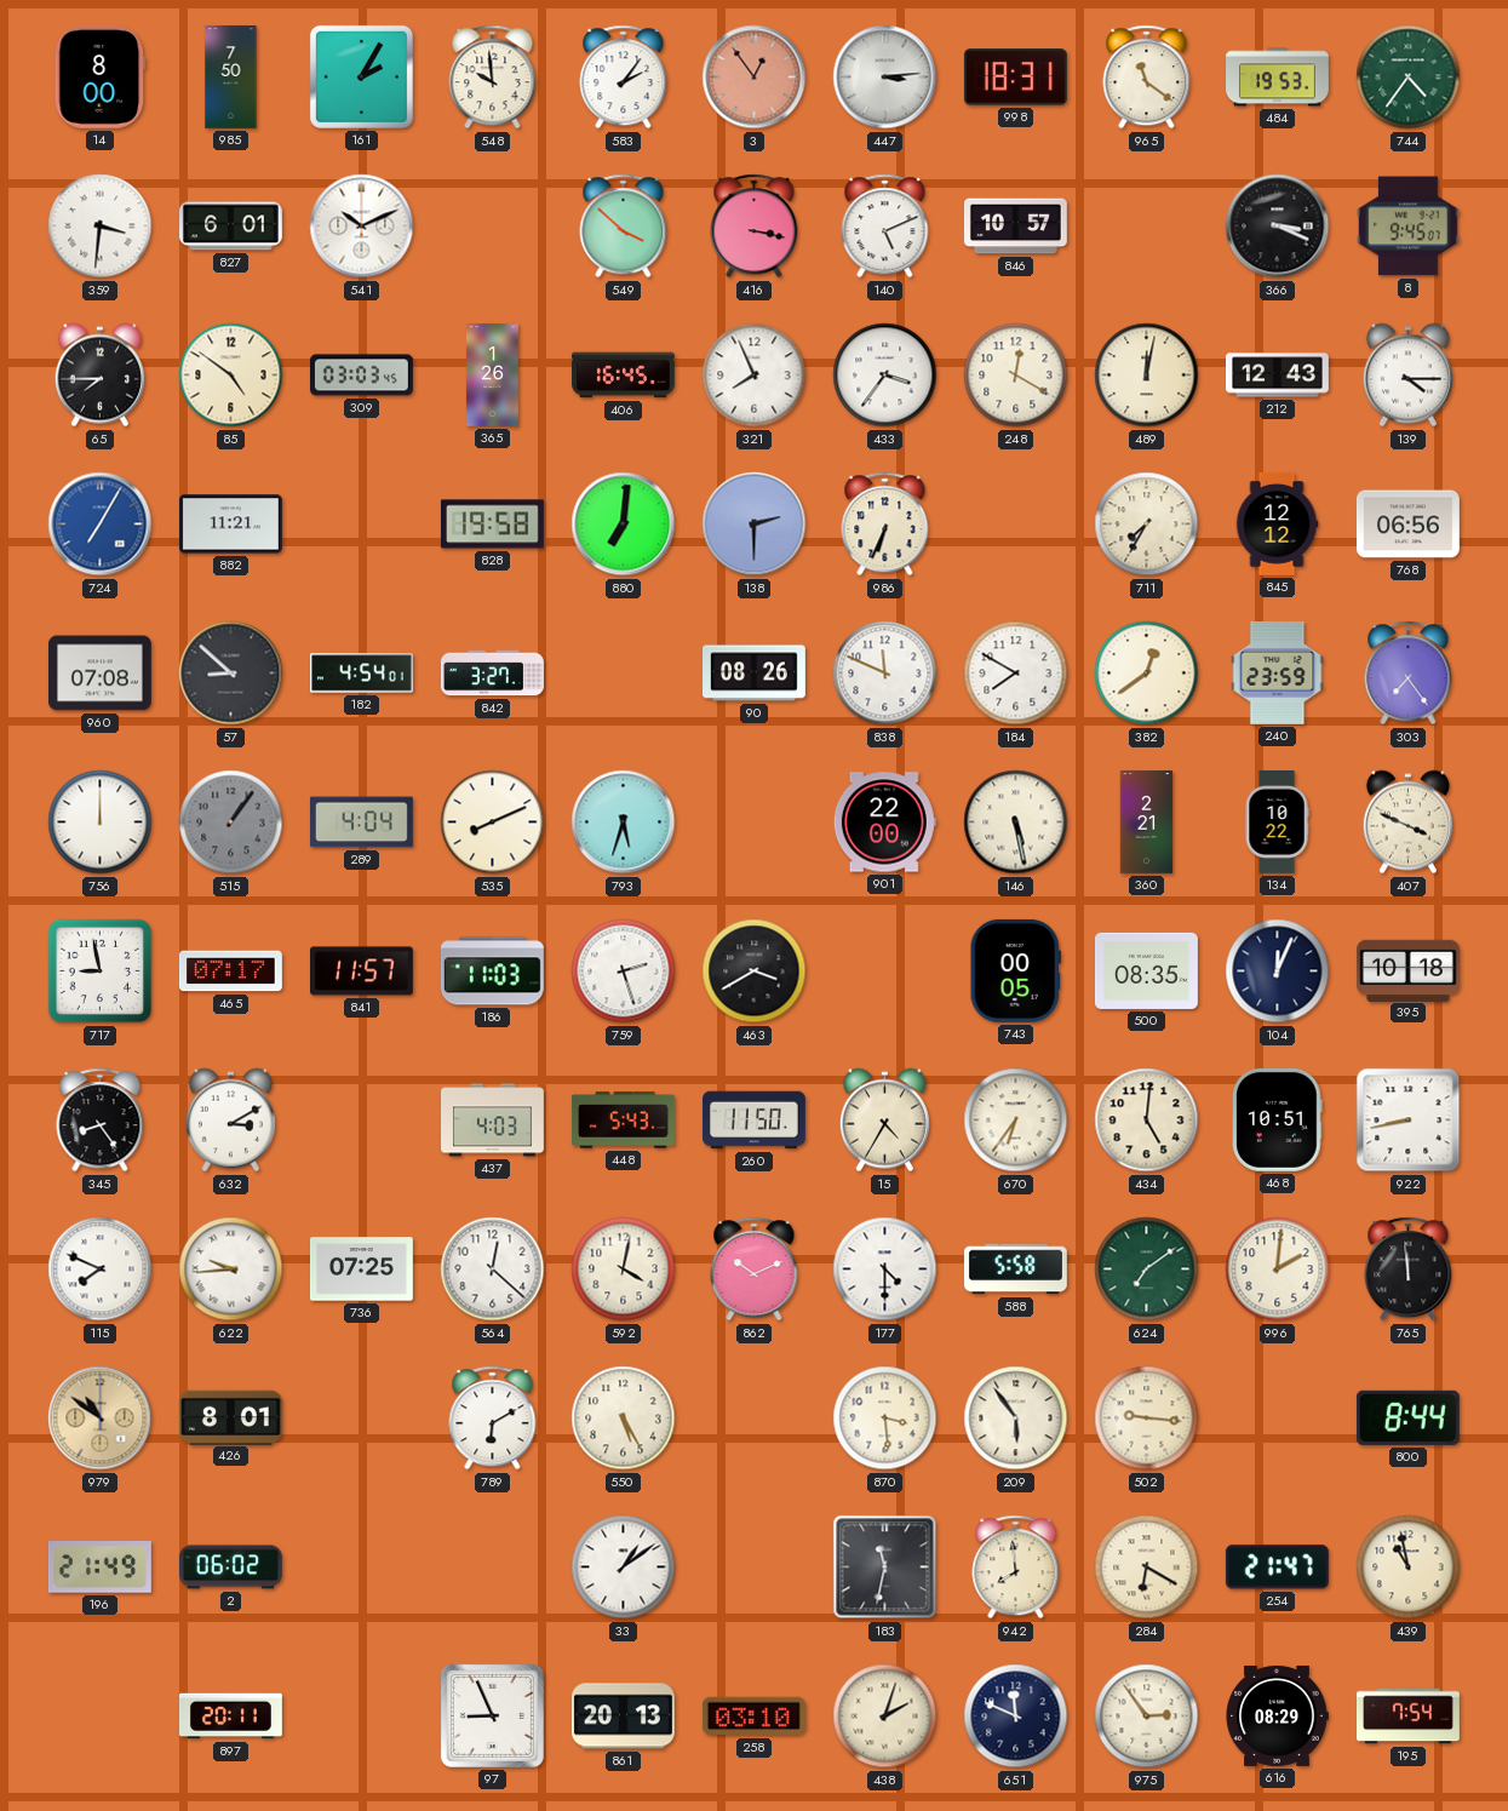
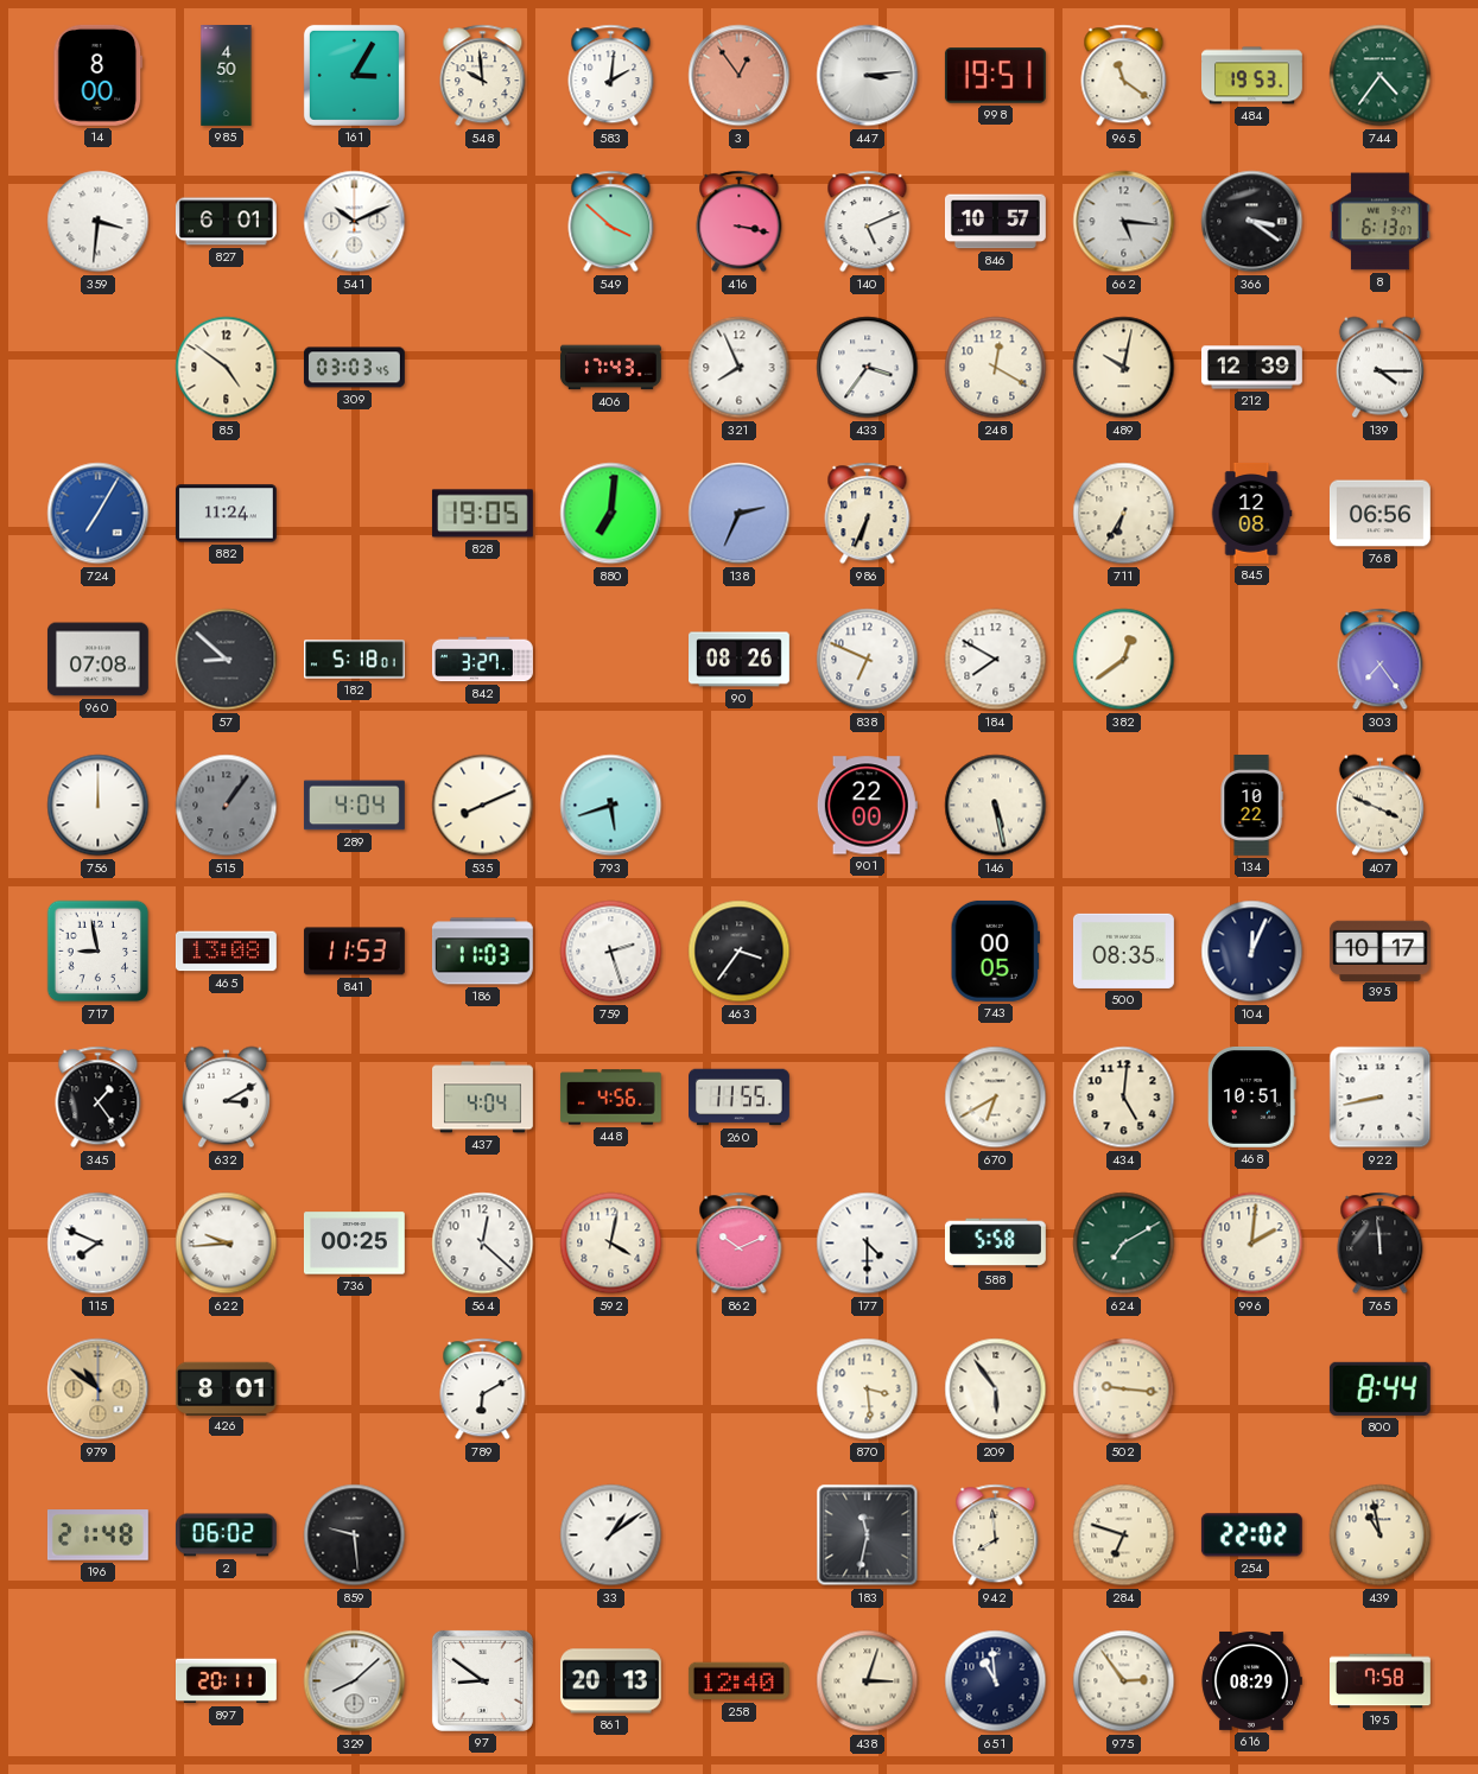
985: 7:50 -> 4:50
161: 2:05 -> 3:05
583: 2:06 -> 2:01
998: 18:31 -> 19:51
662: none -> 5:16
366: 3:19 -> 3:21
8: 9:45 -> 6:13
65: 7:45 -> none
365: 1:26 -> none
406: 16:45 -> 17:43
489: 12:02 -> 10:02
212: 12:43 -> 12:39
882: 11:21 -> 11:24
828: 19:58 -> 19:05
138: 2:30 -> 2:34
711: 7:35 -> 6:35
845: 12:12 -> 12:08
182: 4:54 -> 5:18
838: 11:49 -> 6:49
240: 23:59 -> none
793: 5:33 -> 5:42
360: 2:21 -> none
465: 07:17 -> 13:08
841: 11:57 -> 11:53
463: 3:40 -> 3:36
395: 10:18 -> 10:17
345: 8:24 -> 1:24
437: 4:03 -> 4:04
448: 5:43 -> 4:56
260: 11:50 -> 11:55
15: 4:35 -> none
670: 6:36 -> 6:40
736: 07:25 -> 00:25
624: 7:09 -> 7:10
550: 5:25 -> none
196: 21:49 -> 21:48
859: none -> 9:29
284: 6:20 -> 6:48
254: 21:47 -> 22:02
329: none -> 8:08
97: 8:56 -> 8:51
258: 03:10 -> 12:40
438: 2:03 -> 3:03
651: 11:49 -> 10:59
195: 7:54 -> 7:58
